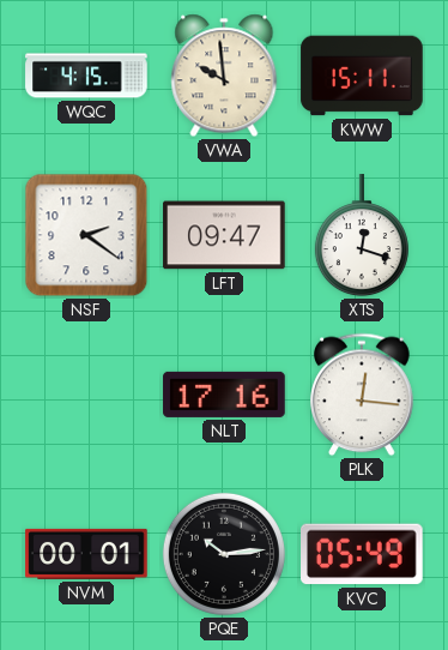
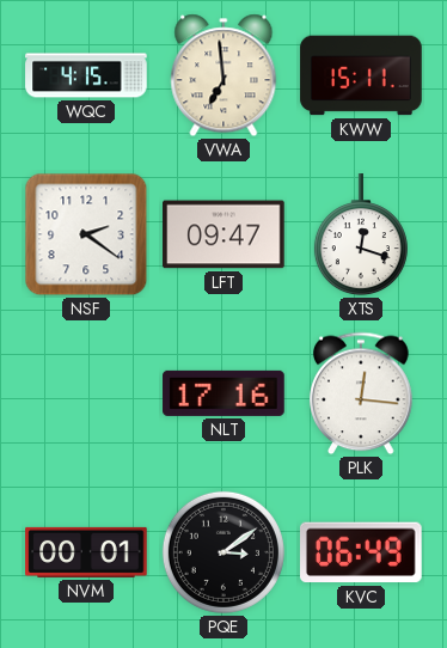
VWA: 9:59 -> 6:59
PQE: 10:14 -> 3:09
KVC: 05:49 -> 06:49
